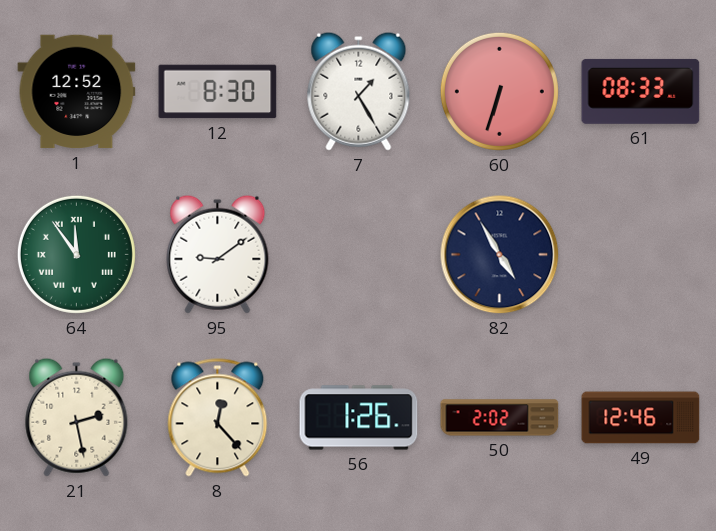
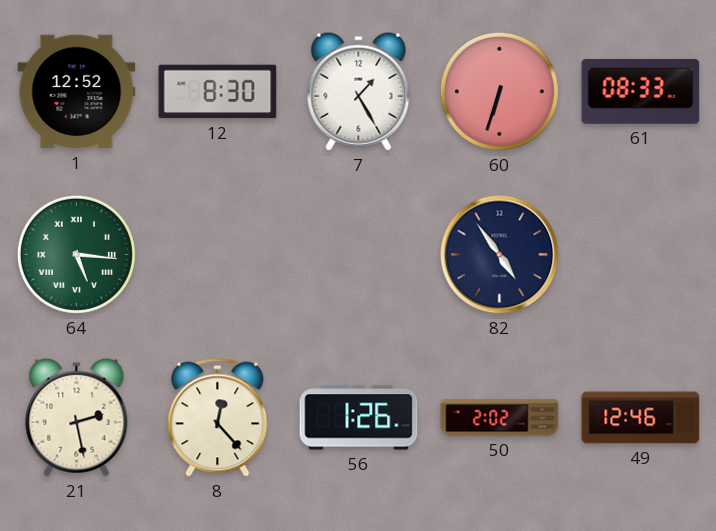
64: 11:54 -> 5:16
95: 9:09 -> none
82: 4:55 -> 4:54
